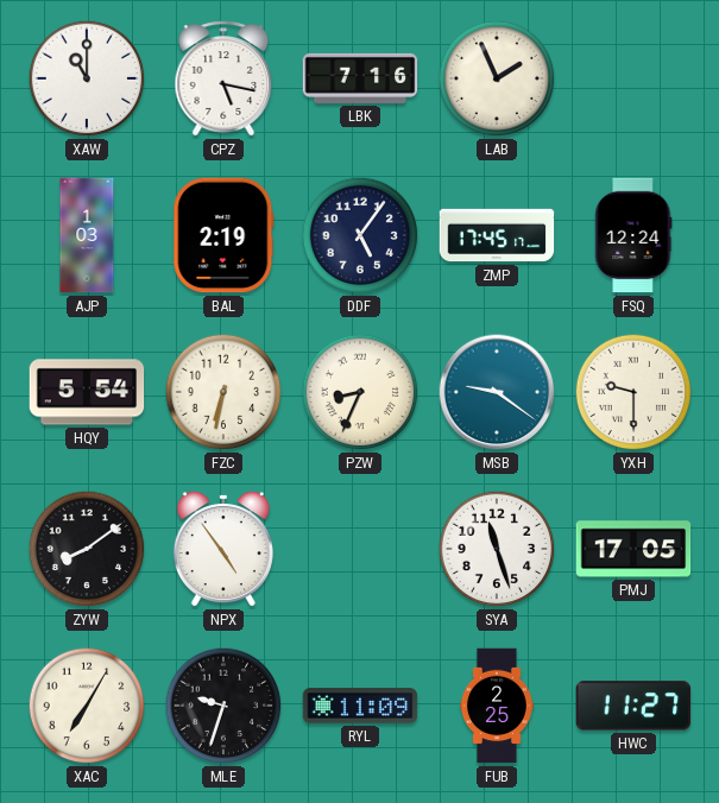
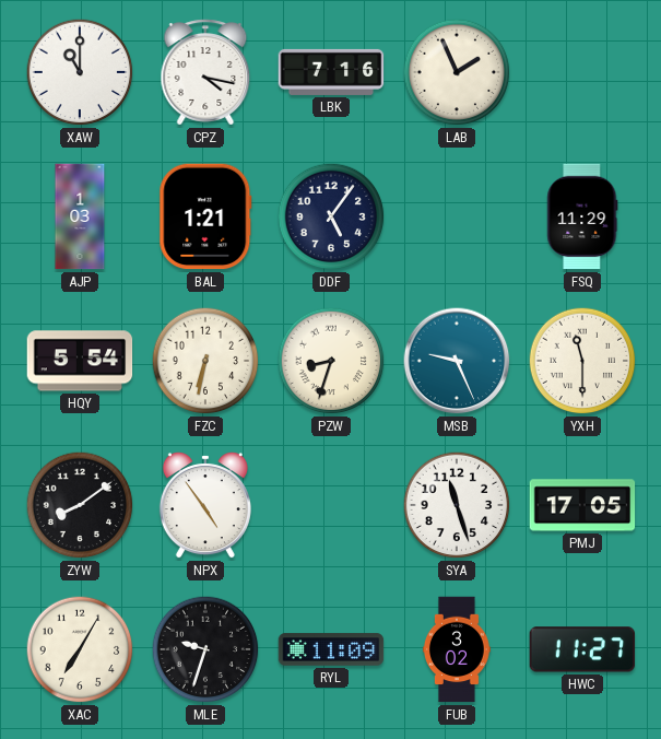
CPZ: 5:17 -> 4:17
BAL: 2:19 -> 1:21
ZMP: 17:45 -> none
FSQ: 12:24 -> 11:29
PZW: 8:34 -> 8:33
MSB: 9:21 -> 9:26
YXH: 9:30 -> 11:30
FUB: 2:25 -> 3:02
